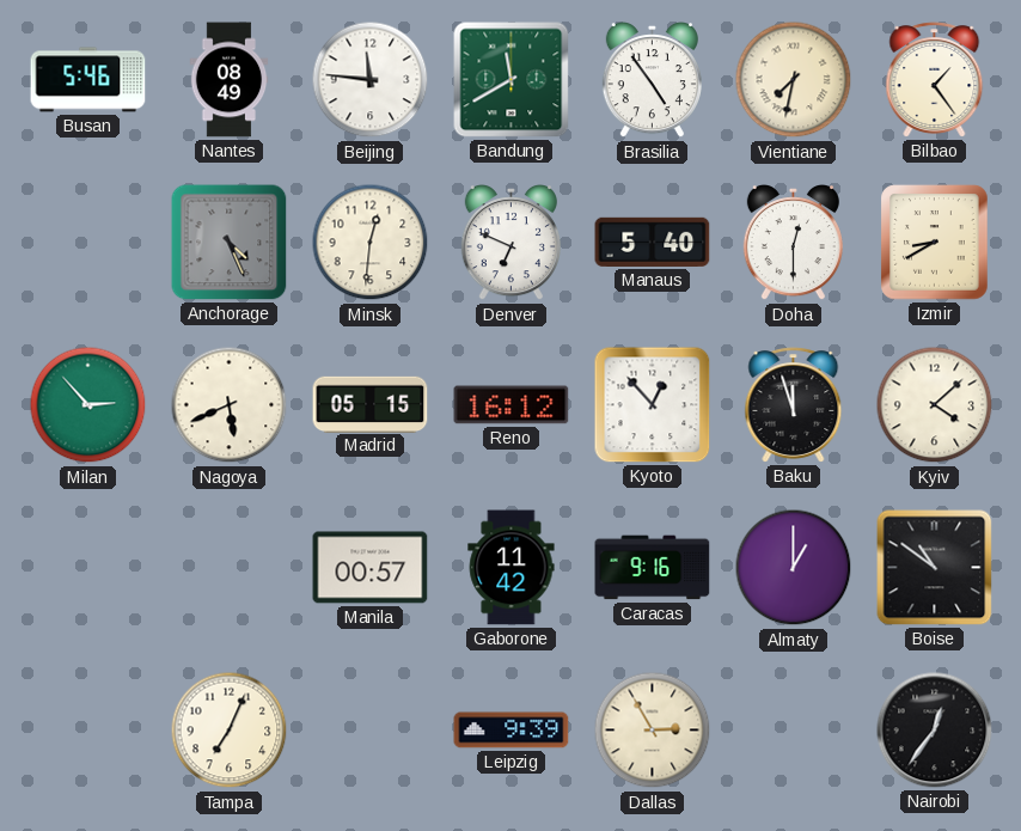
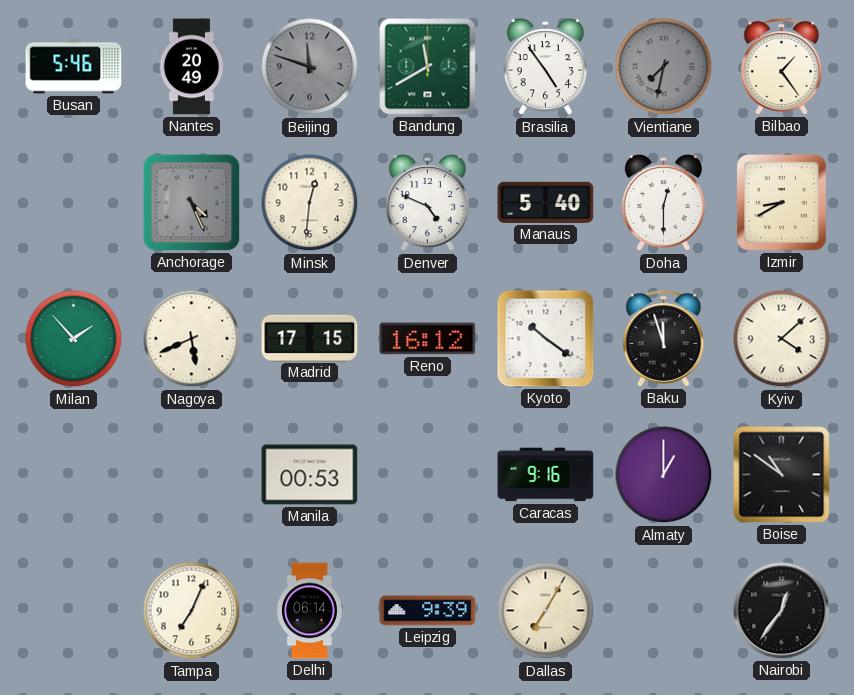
Nantes: 08:49 -> 20:49
Beijing: 11:46 -> 11:48
Beijing dial: white -> grey
Vientiane dial: cream -> grey
Denver: 6:49 -> 4:49
Milan: 2:53 -> 1:53
Madrid: 05:15 -> 17:15
Kyoto: 12:53 -> 10:21
Manila: 00:57 -> 00:53
Gaborone: 11:42 -> none
Delhi: none -> 06:14
Dallas: 2:55 -> 7:05
